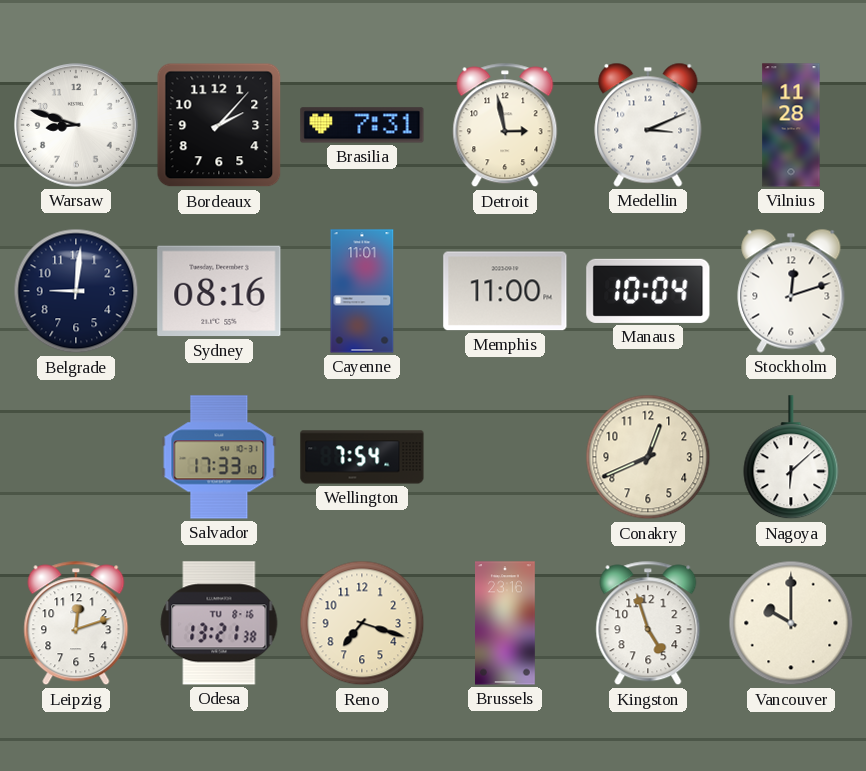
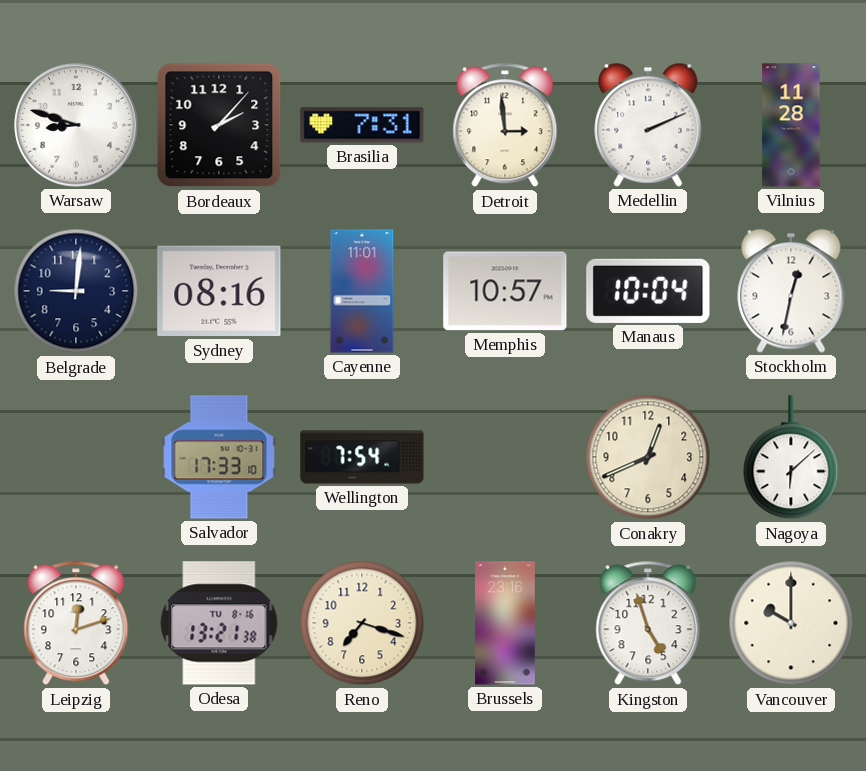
Detroit: 2:58 -> 2:59
Medellin: 3:11 -> 2:11
Memphis: 11:00 -> 10:57
Stockholm: 12:12 -> 12:32
